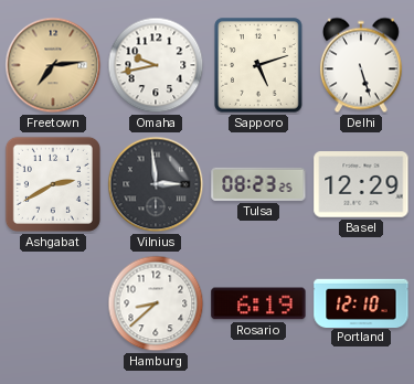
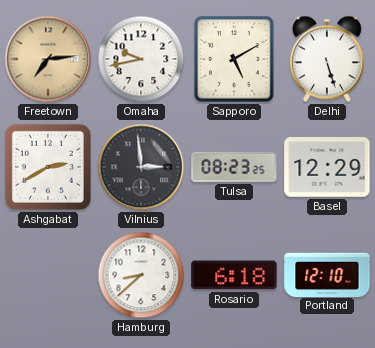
Sapporo: 5:12 -> 5:10
Rosario: 6:19 -> 6:18
